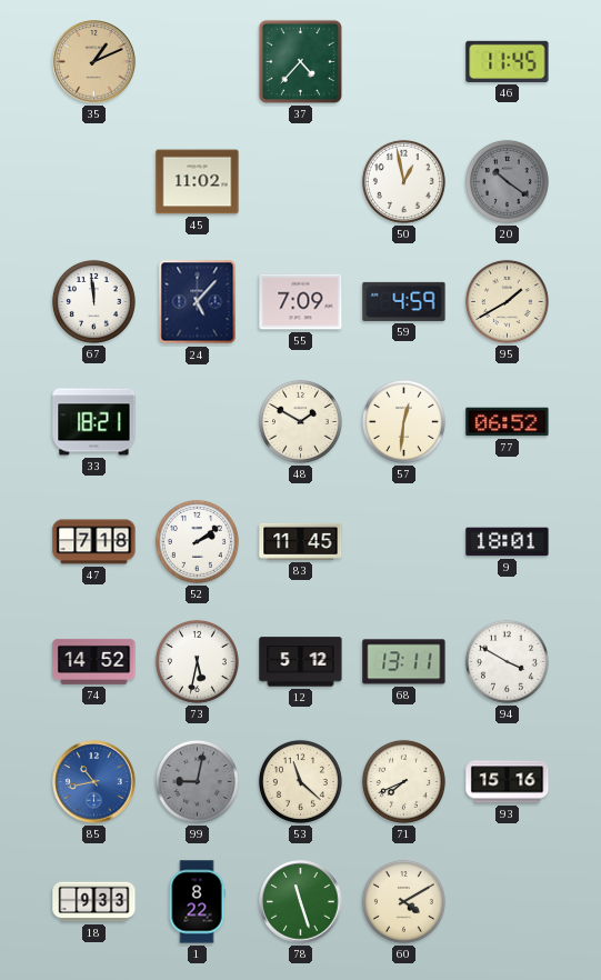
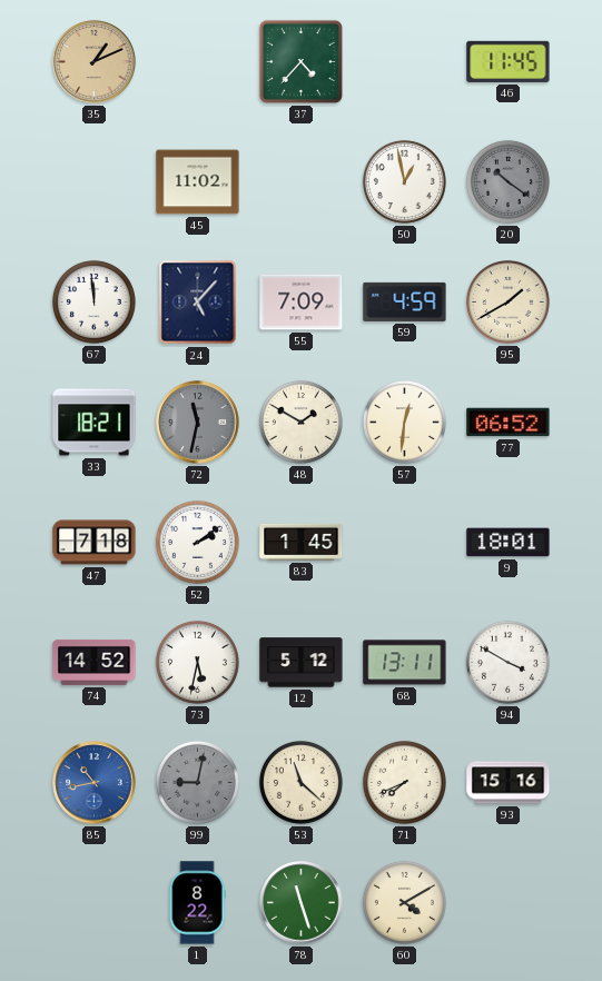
72: none -> 11:32
83: 11:45 -> 1:45
18: 9:33 -> none
